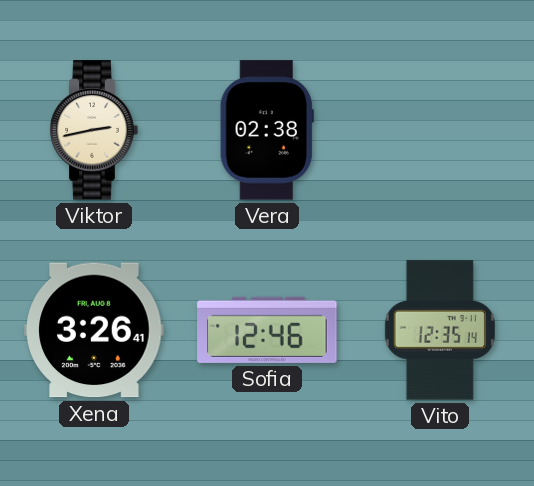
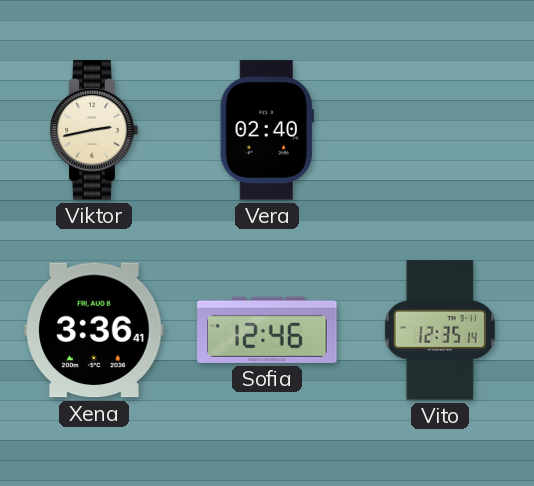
Vera: 02:38 -> 02:40
Xena: 3:26 -> 3:36
